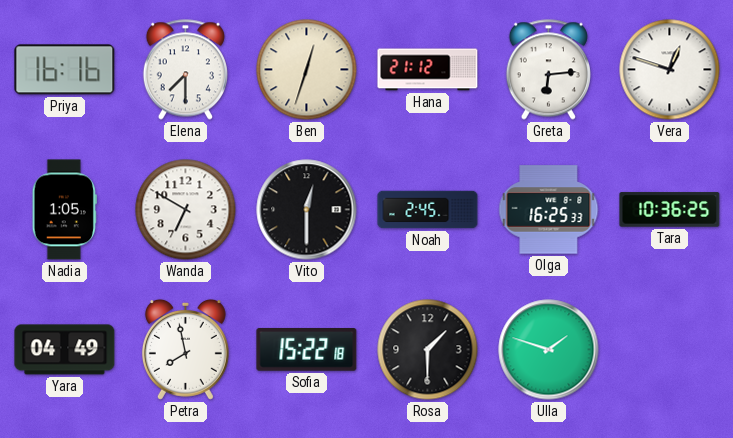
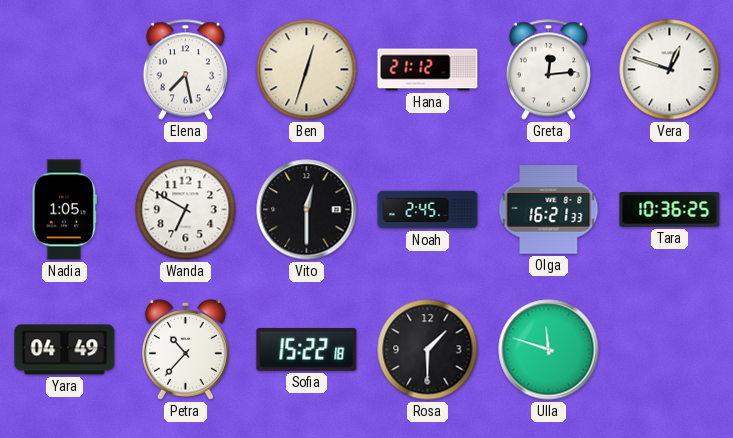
Priya: 16:16 -> none
Elena: 7:30 -> 7:28
Greta: 6:14 -> 12:14
Olga: 16:25 -> 16:21
Petra: 7:58 -> 10:37
Ulla: 1:48 -> 11:48
